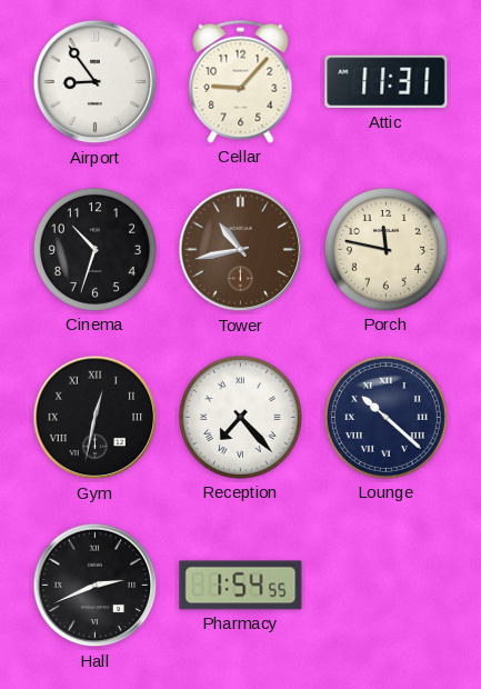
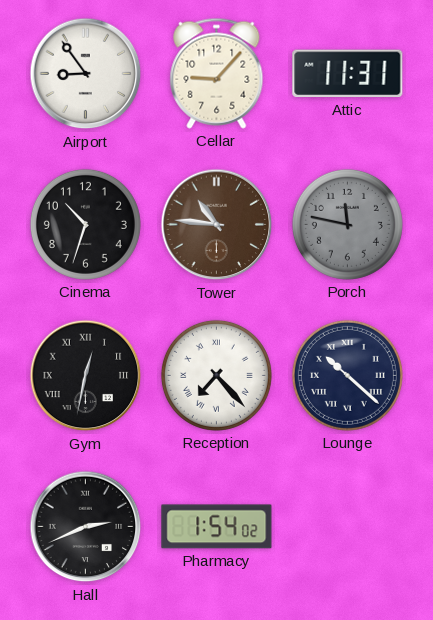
Tower: 10:43 -> 10:46
Porch dial: cream -> grey
Pharmacy: 1:54:55 -> 1:54:02
